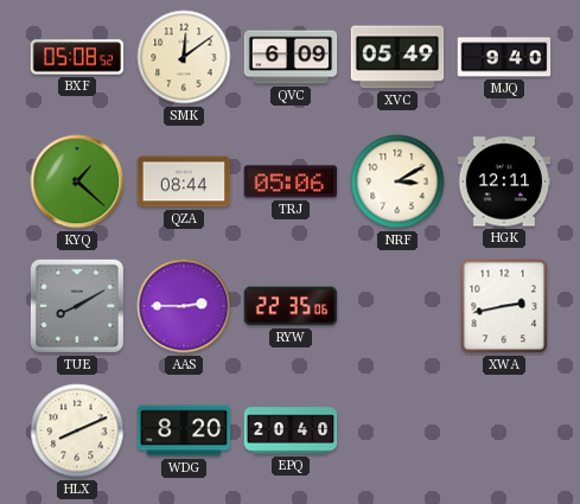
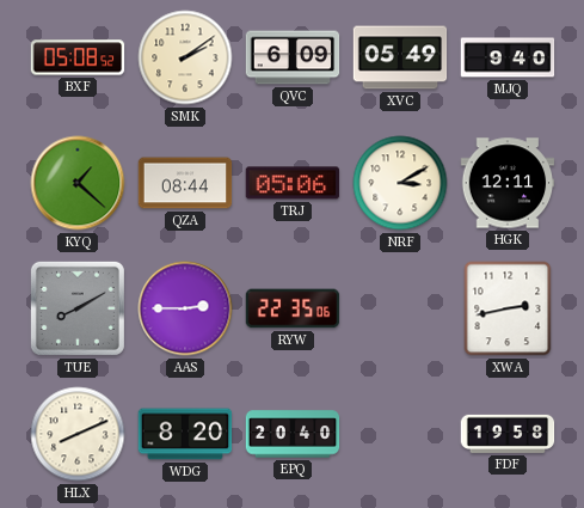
SMK: 12:09 -> 2:09
FDF: none -> 19:58
